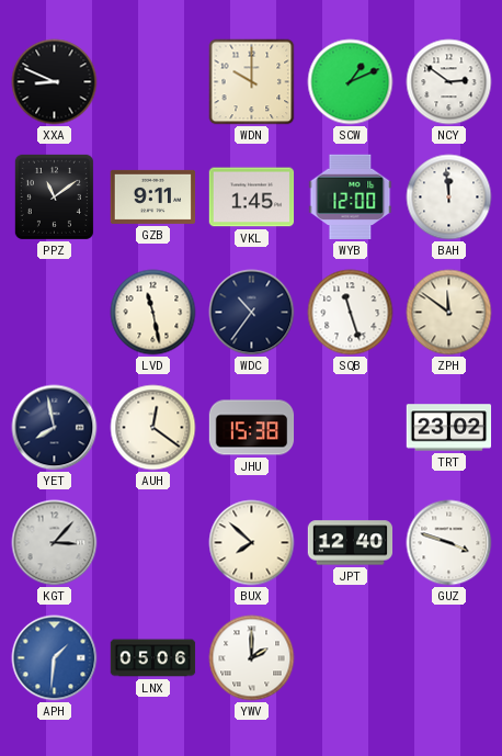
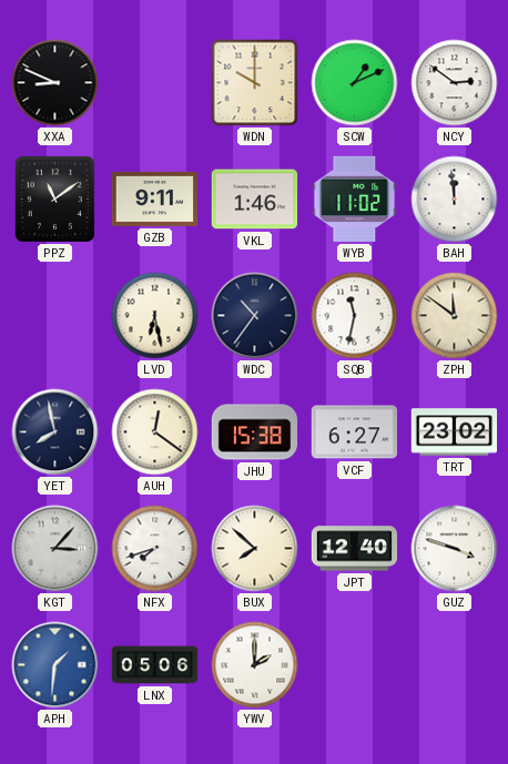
VKL: 1:45 -> 1:46
WYB: 12:00 -> 11:02
LVD: 11:28 -> 6:28
SQB: 11:27 -> 11:32
VCF: none -> 6:27
NFX: none -> 7:42
